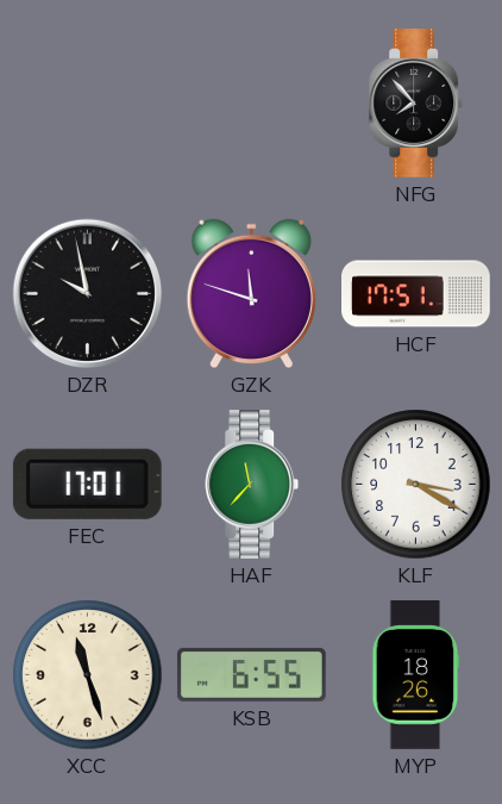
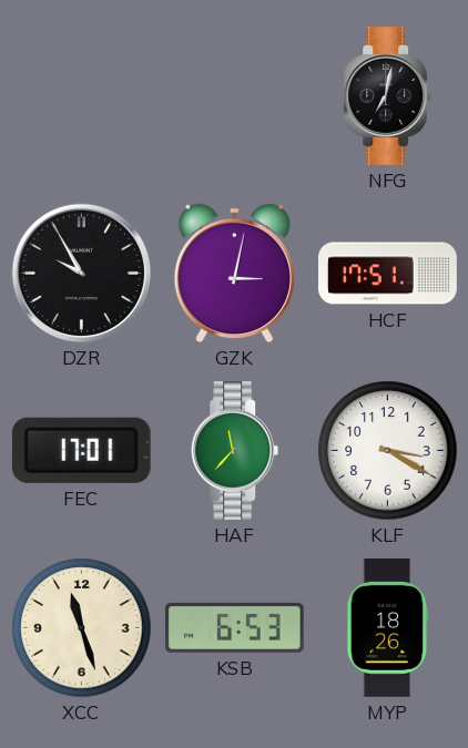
NFG: 7:53 -> 7:02
DZR: 9:58 -> 9:55
GZK: 11:48 -> 3:02
KSB: 6:55 -> 6:53
